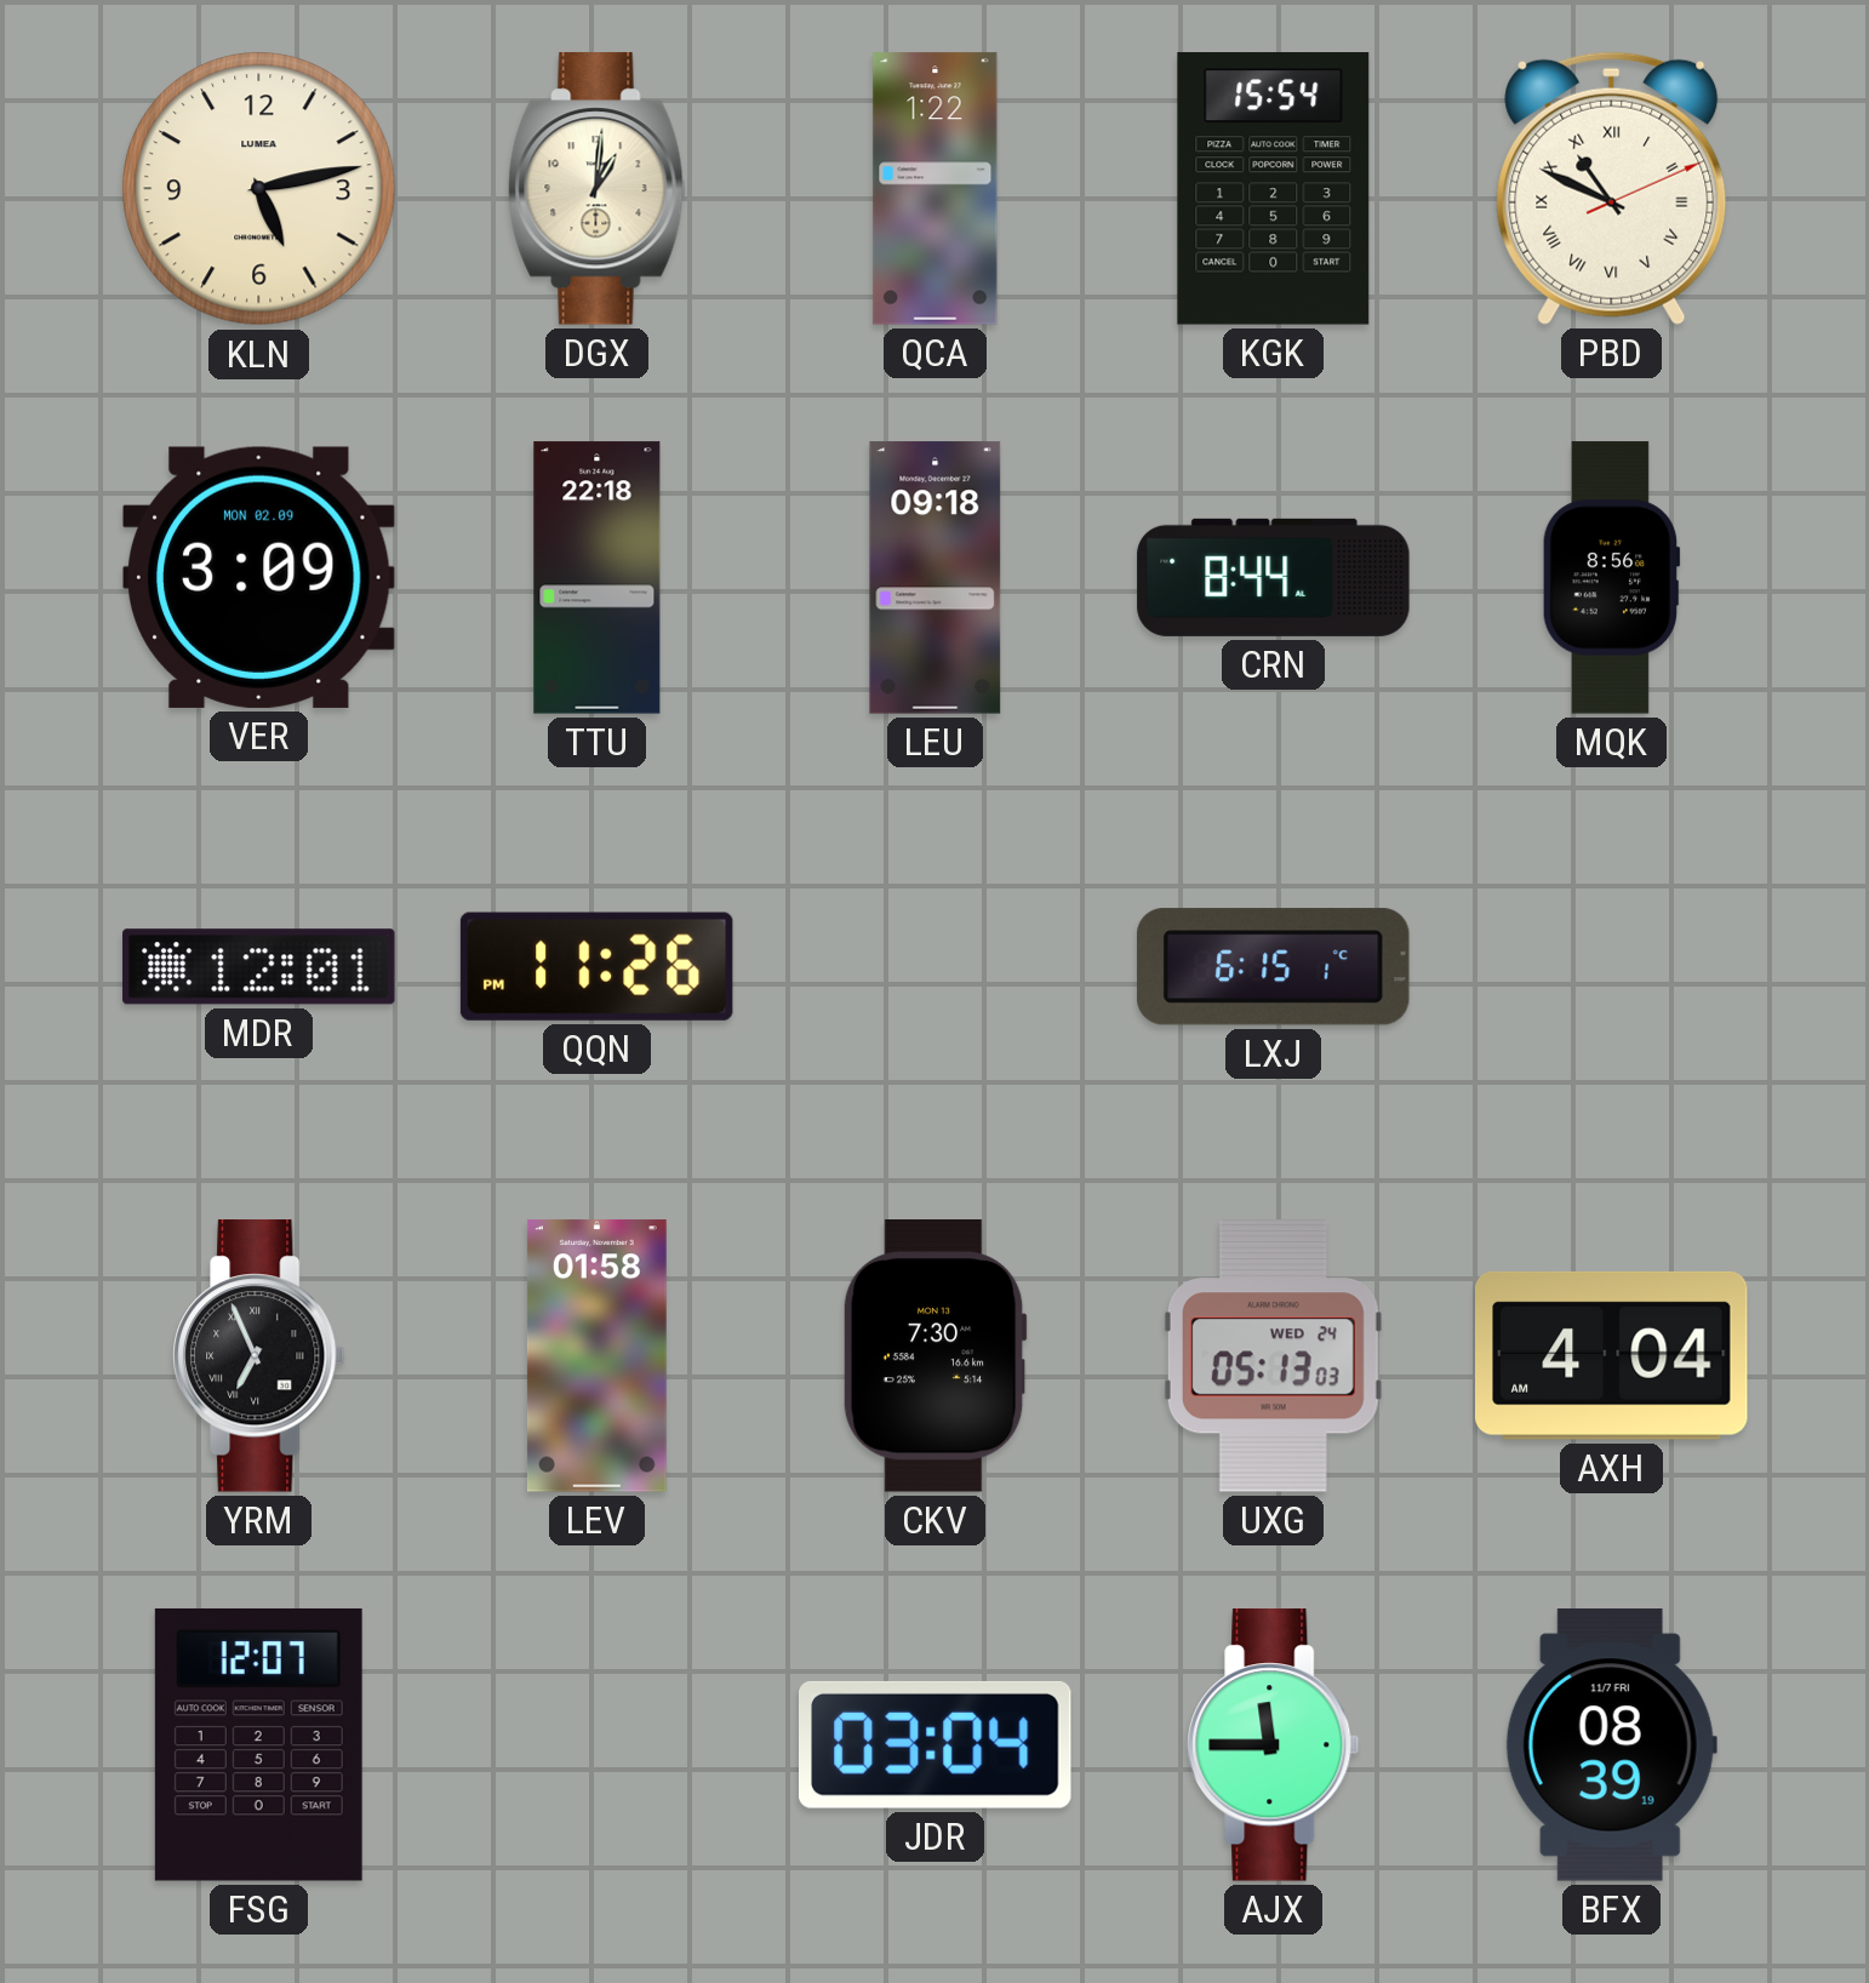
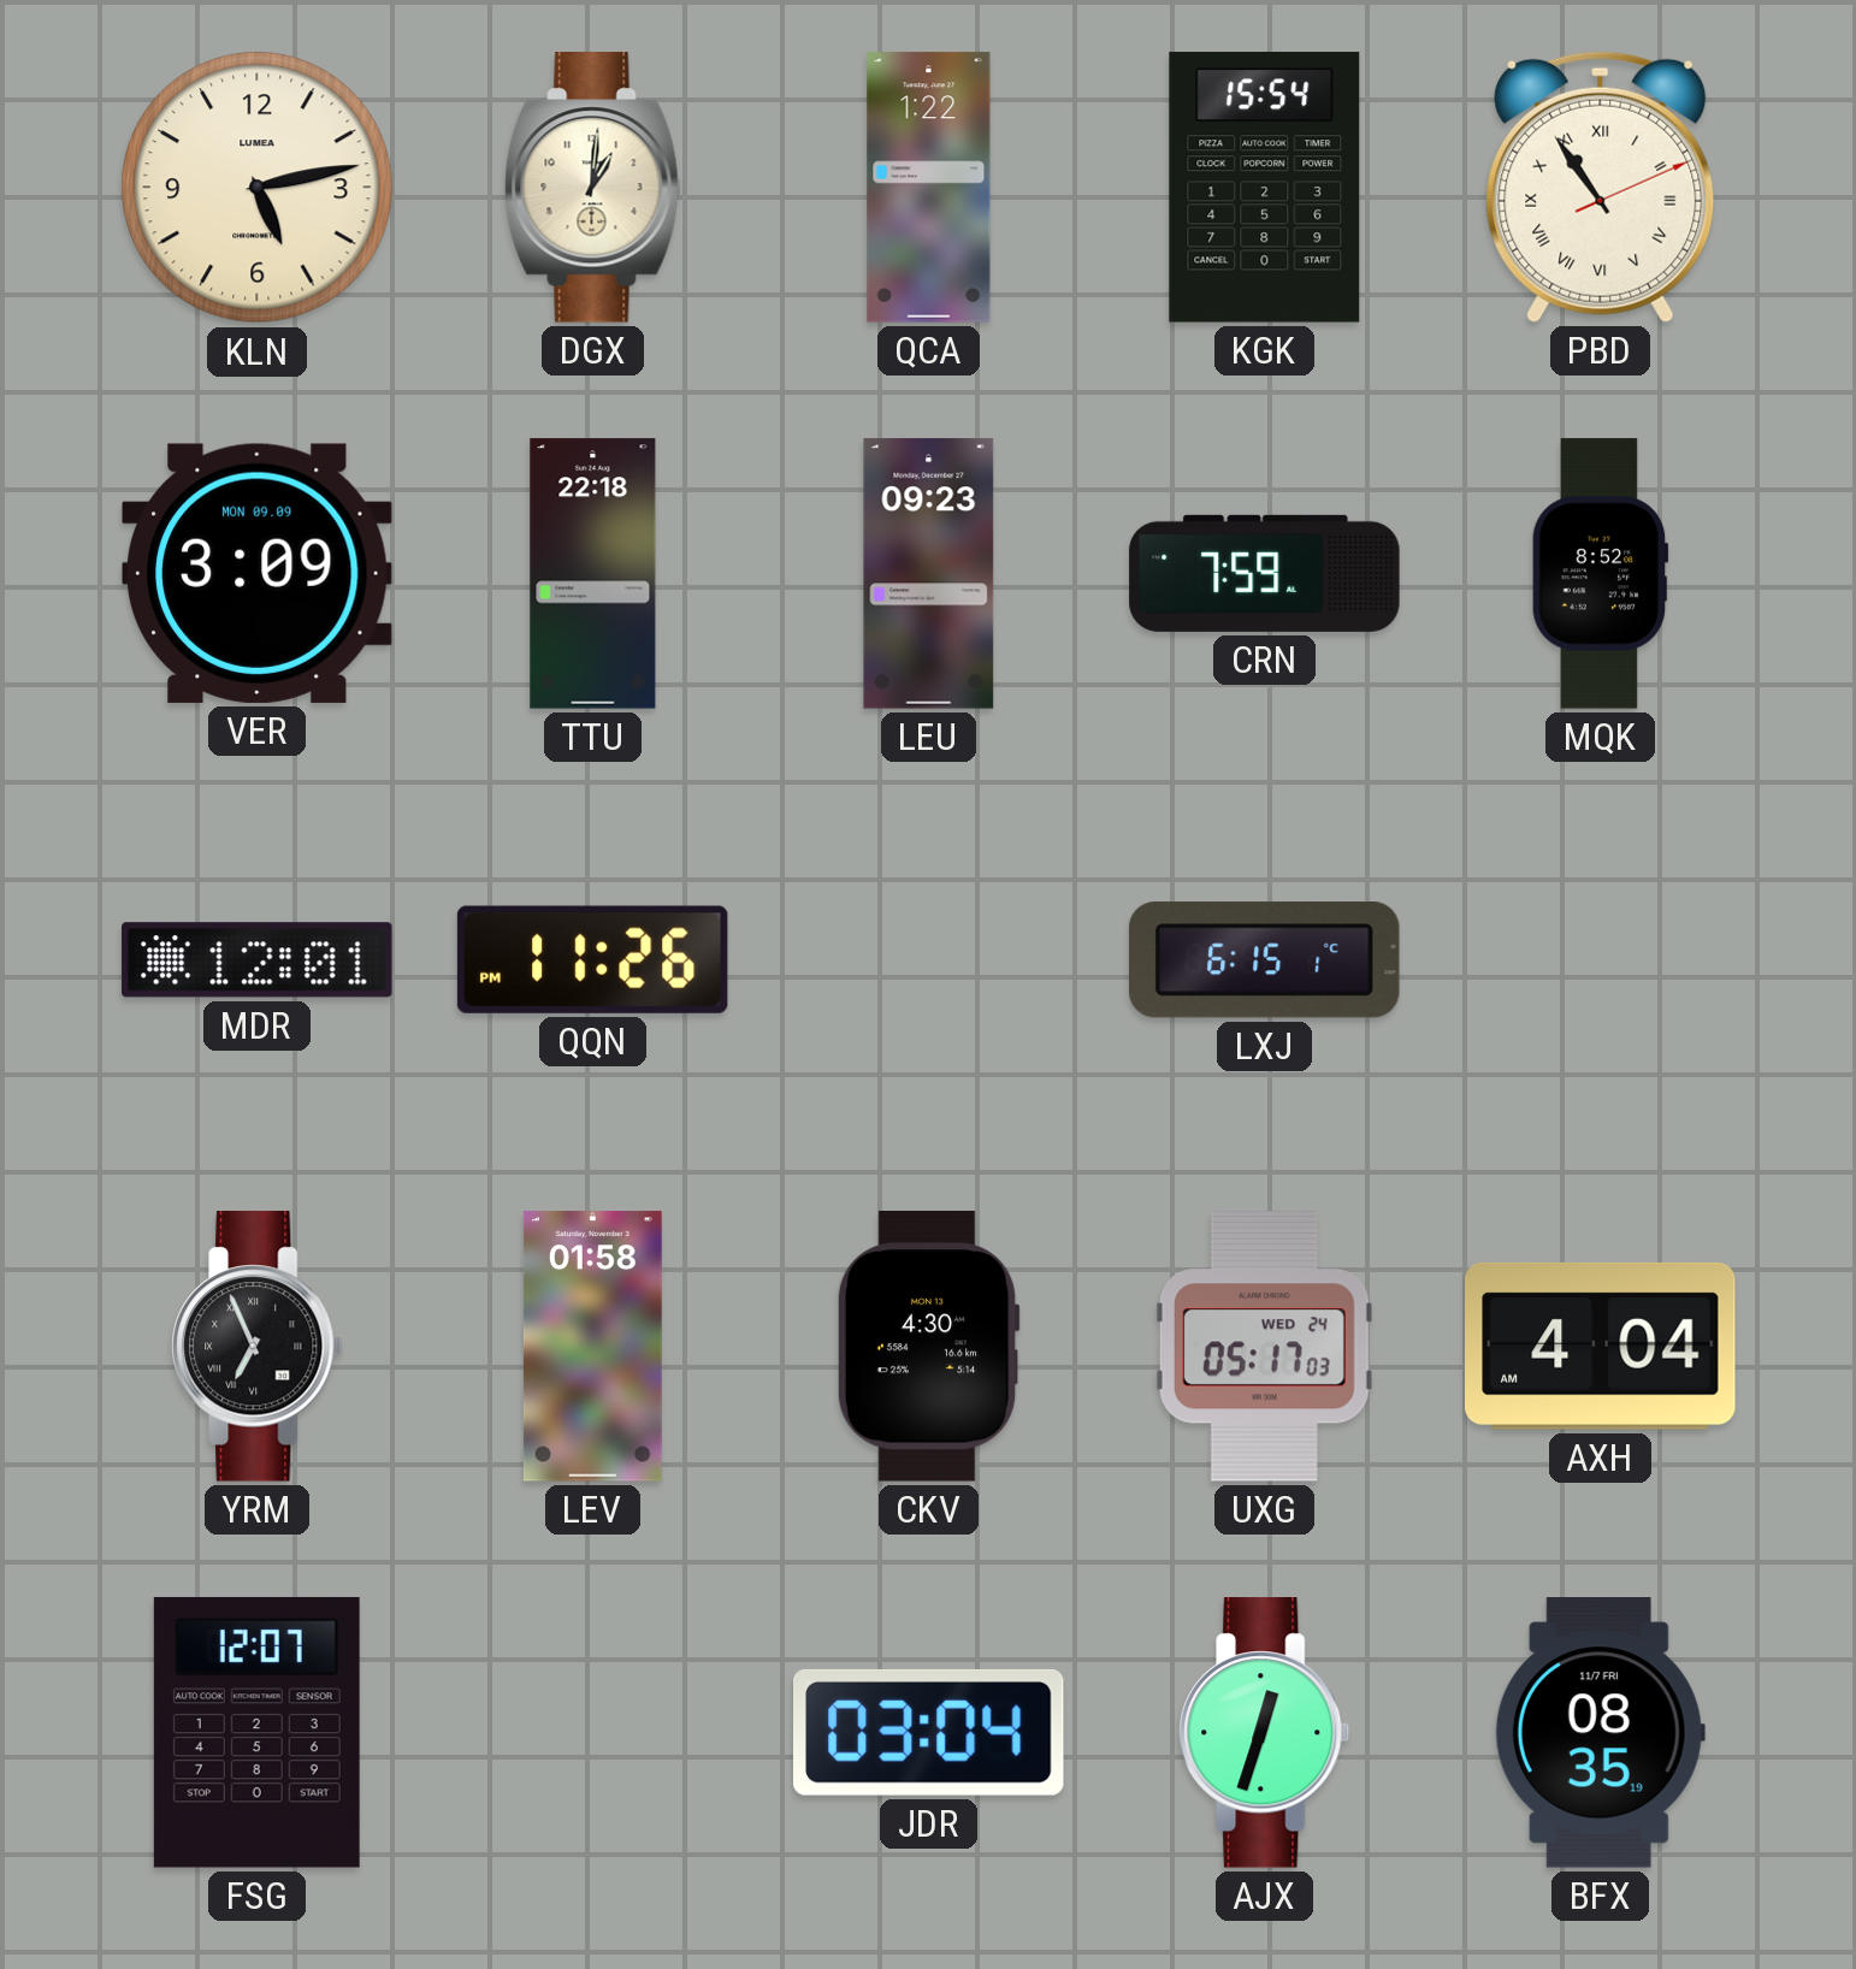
PBD: 10:49 -> 10:54
VER date: MON 02.09 -> MON 09.09
LEU: 09:18 -> 09:23
CRN: 8:44 -> 7:59
MQK: 8:56 -> 8:52
CKV: 7:30 -> 4:30
UXG: 05:13 -> 05:17
AJX: 11:45 -> 12:33
BFX: 08:39 -> 08:35
